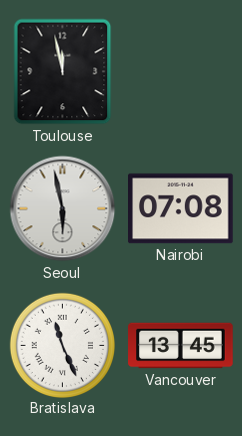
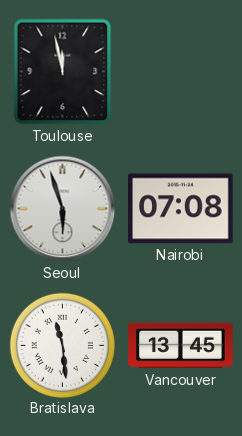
Seoul: 5:58 -> 5:57
Bratislava: 11:26 -> 11:29
